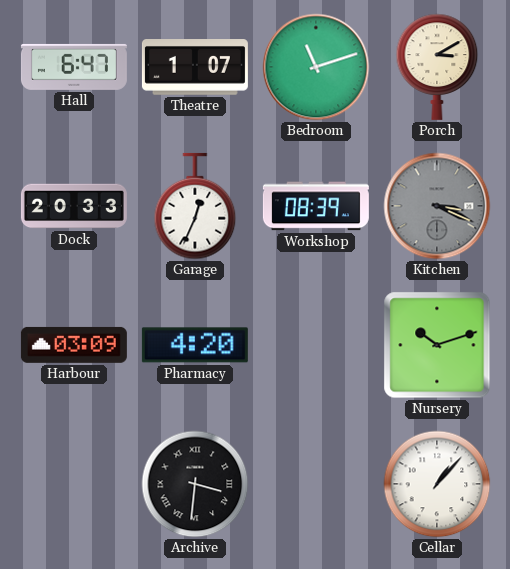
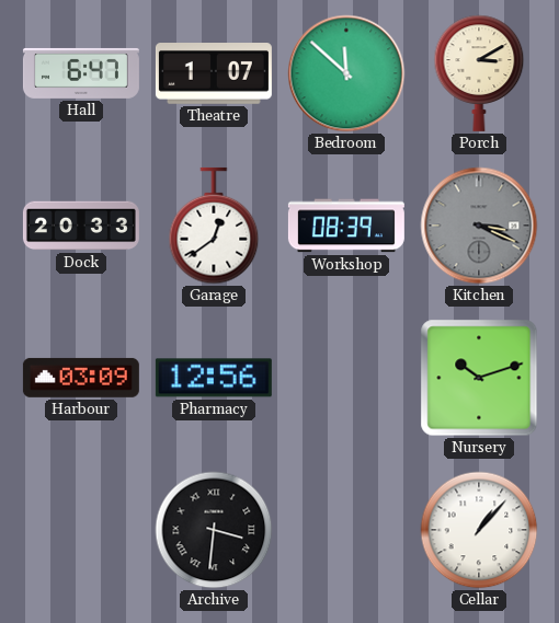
Bedroom: 11:12 -> 11:52
Garage: 12:34 -> 12:39
Pharmacy: 4:20 -> 12:56
